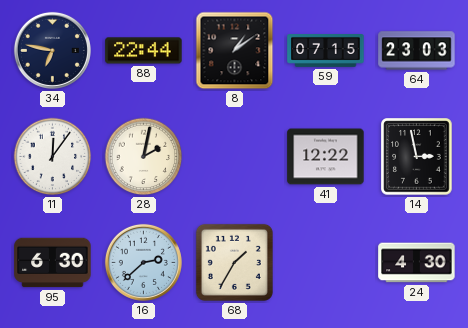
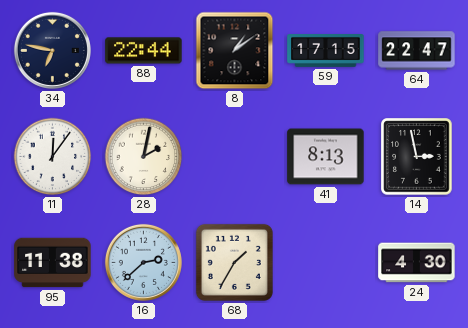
59: 07:15 -> 17:15
64: 23:03 -> 22:47
41: 12:22 -> 8:13
95: 6:30 -> 11:38
